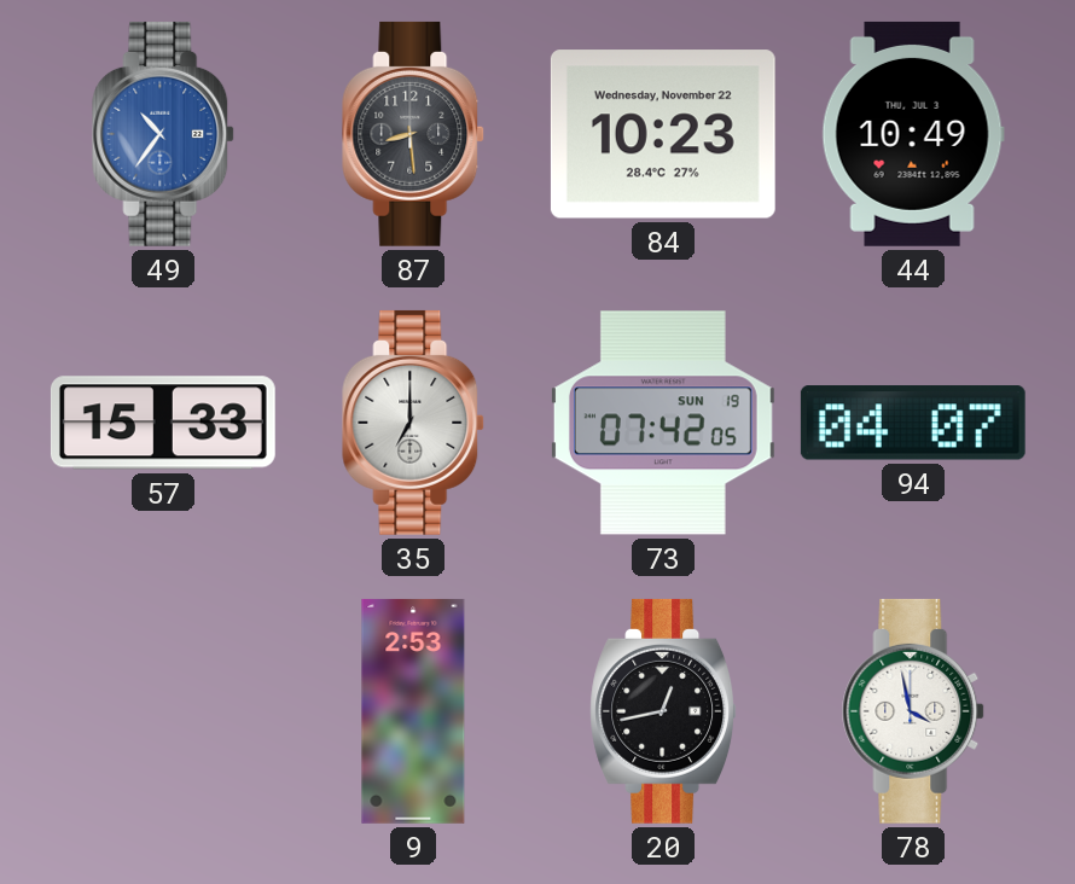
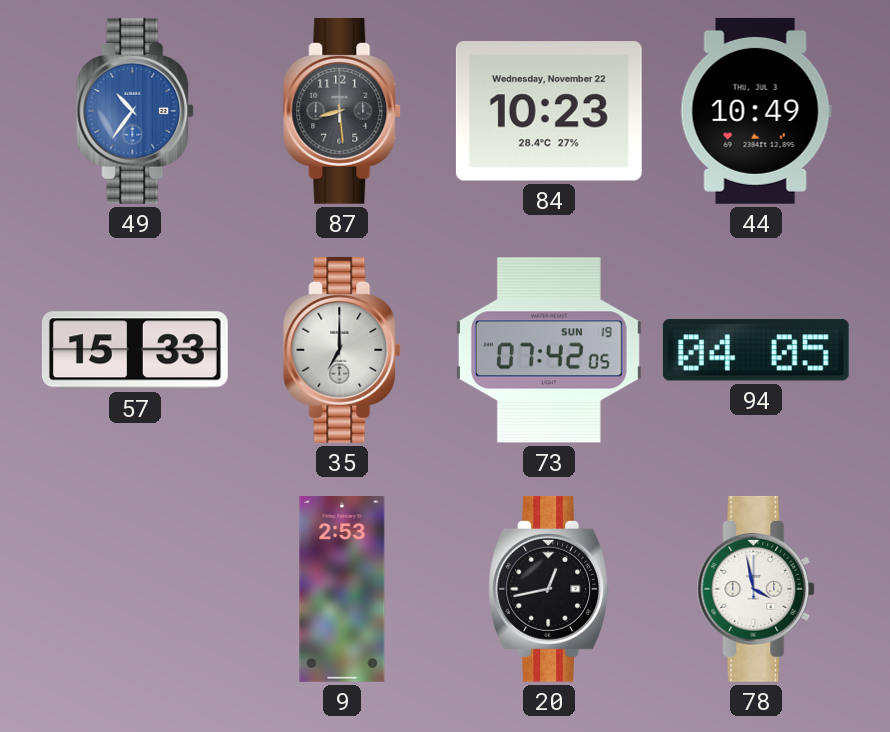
94: 04:07 -> 04:05
